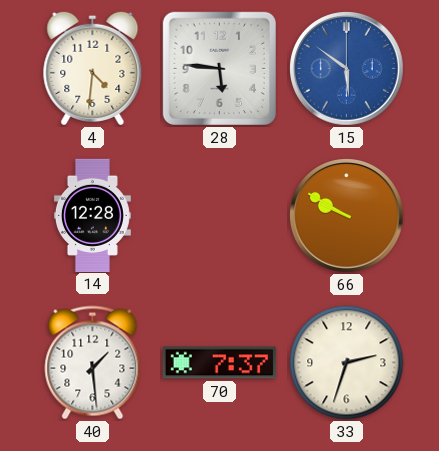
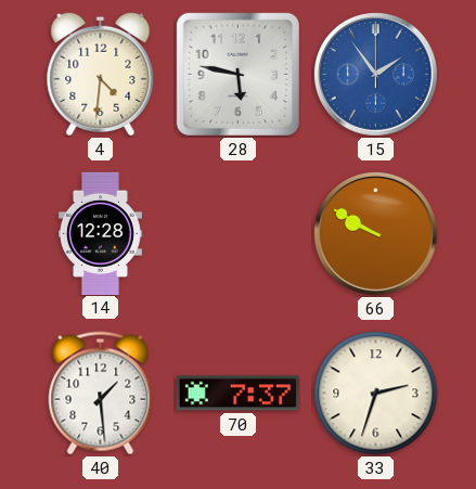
28: 5:46 -> 5:47
15: 5:51 -> 1:54
